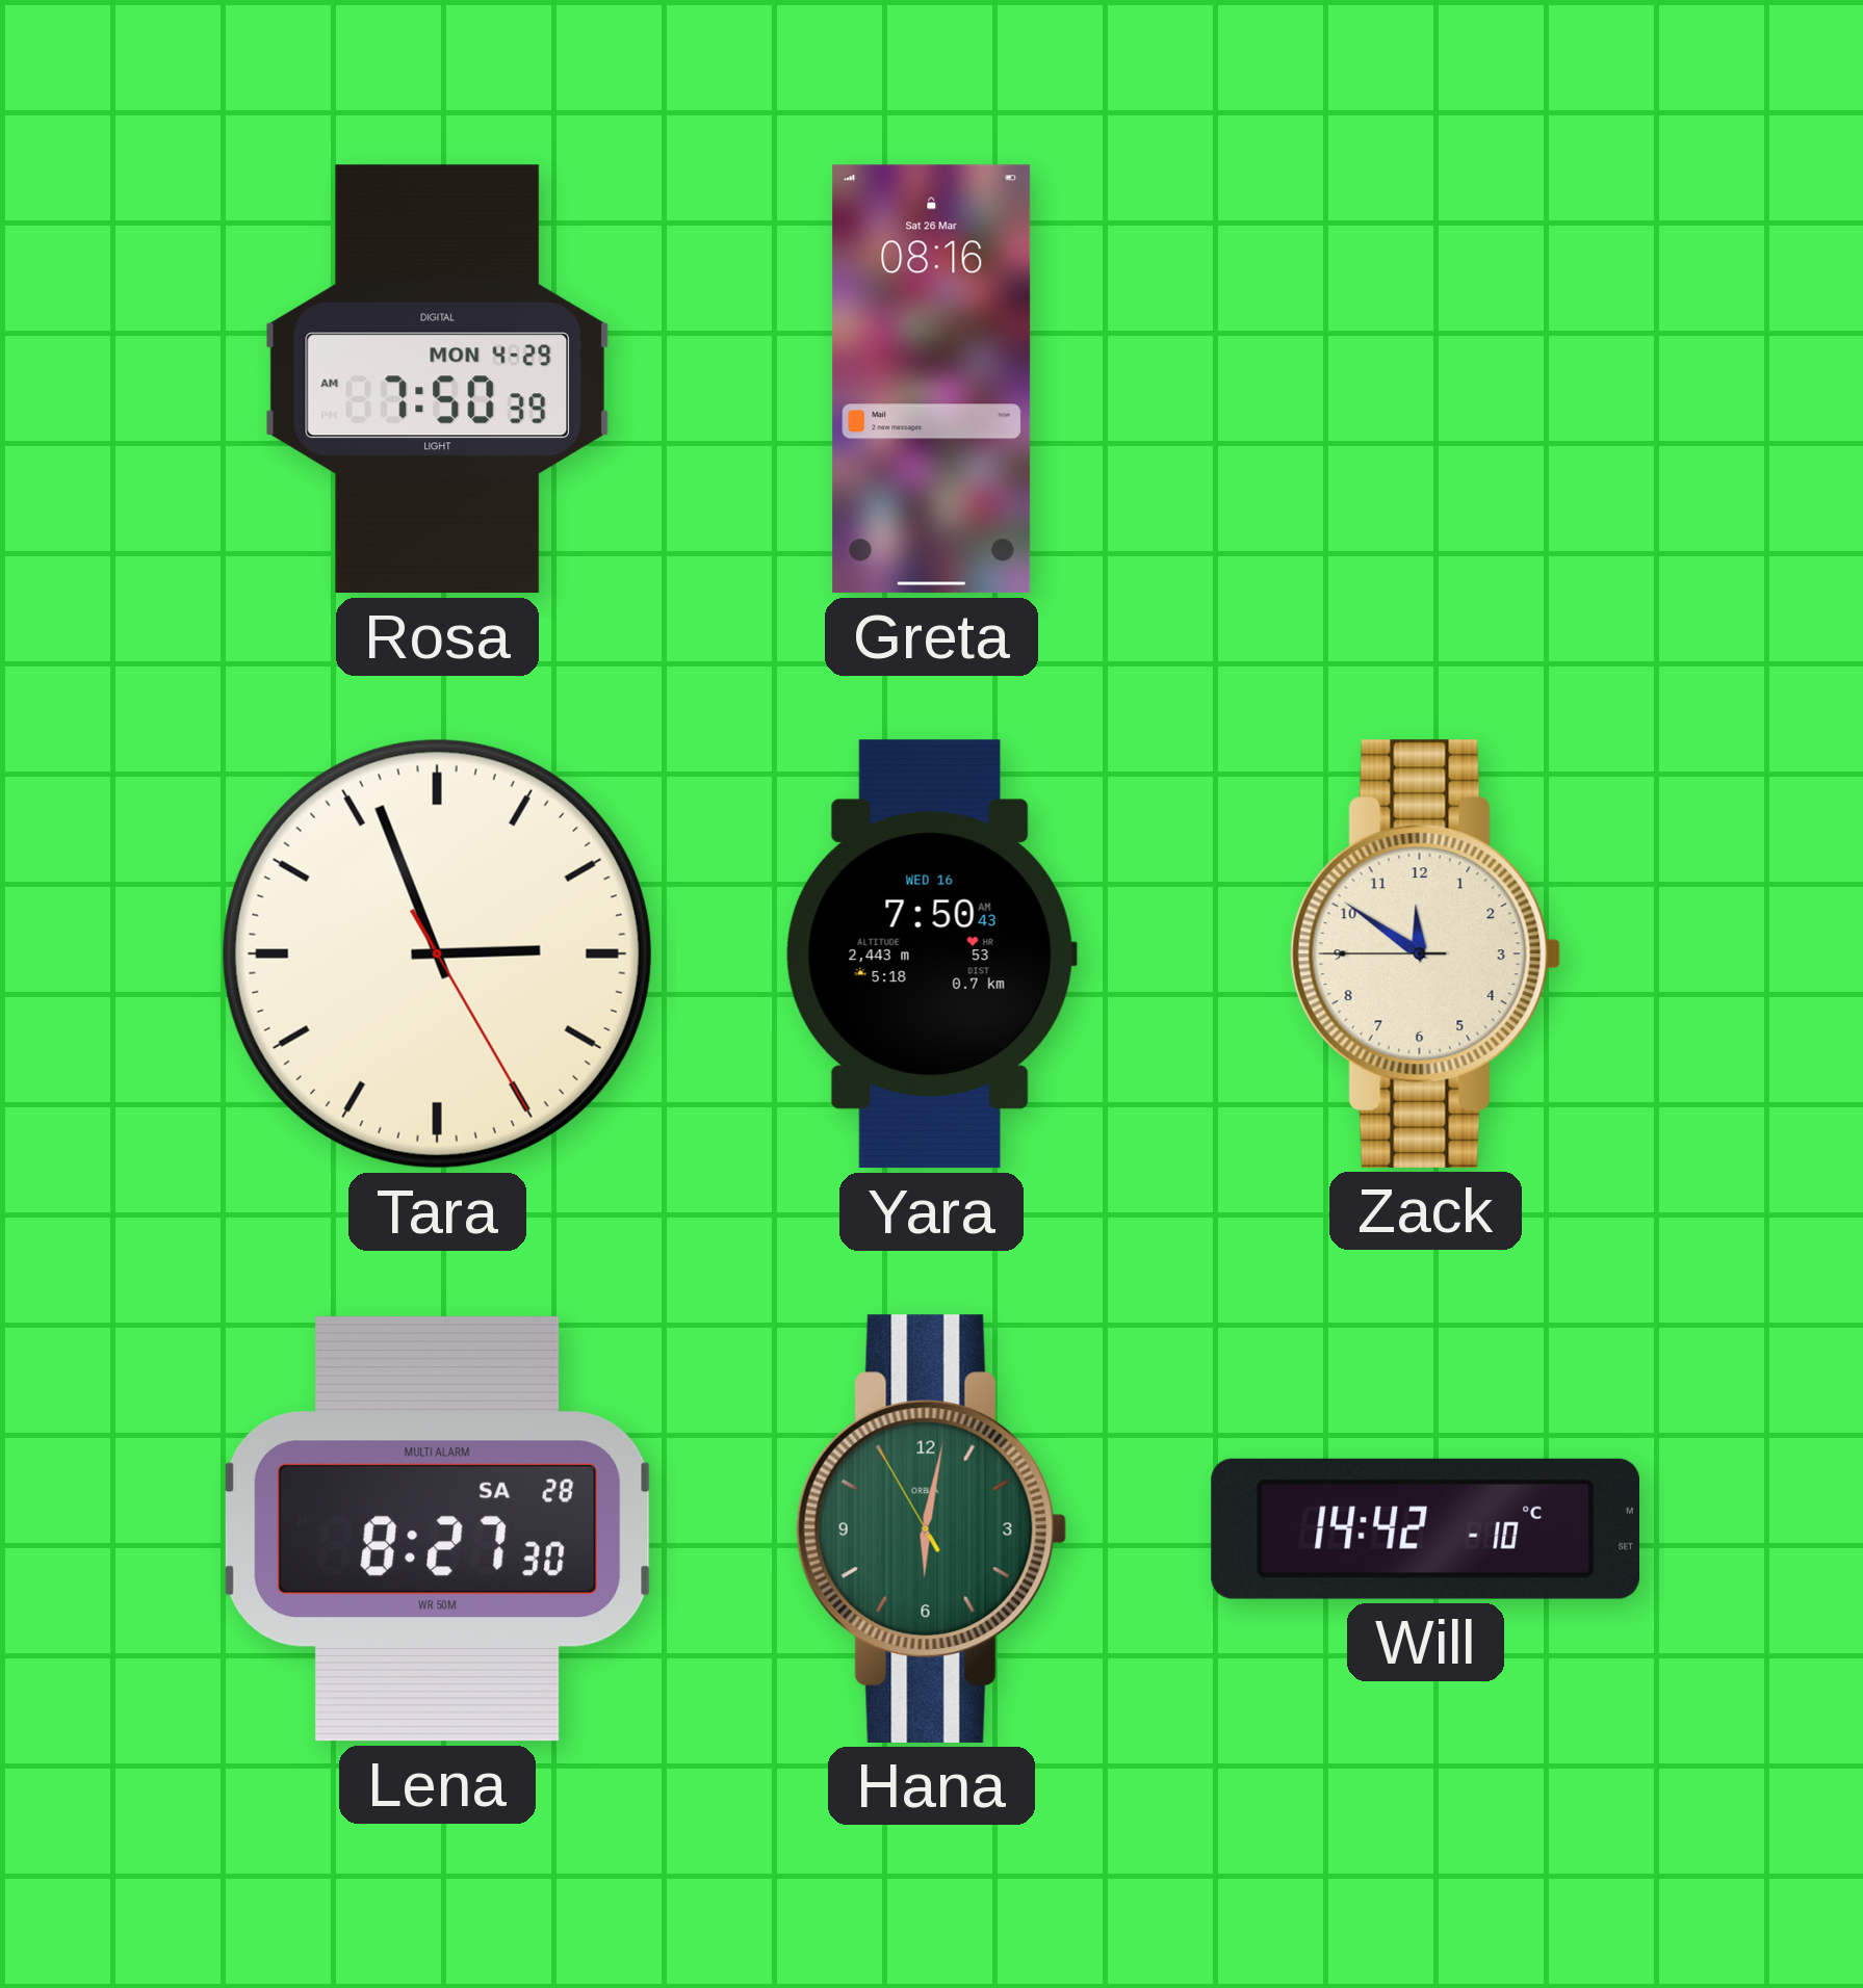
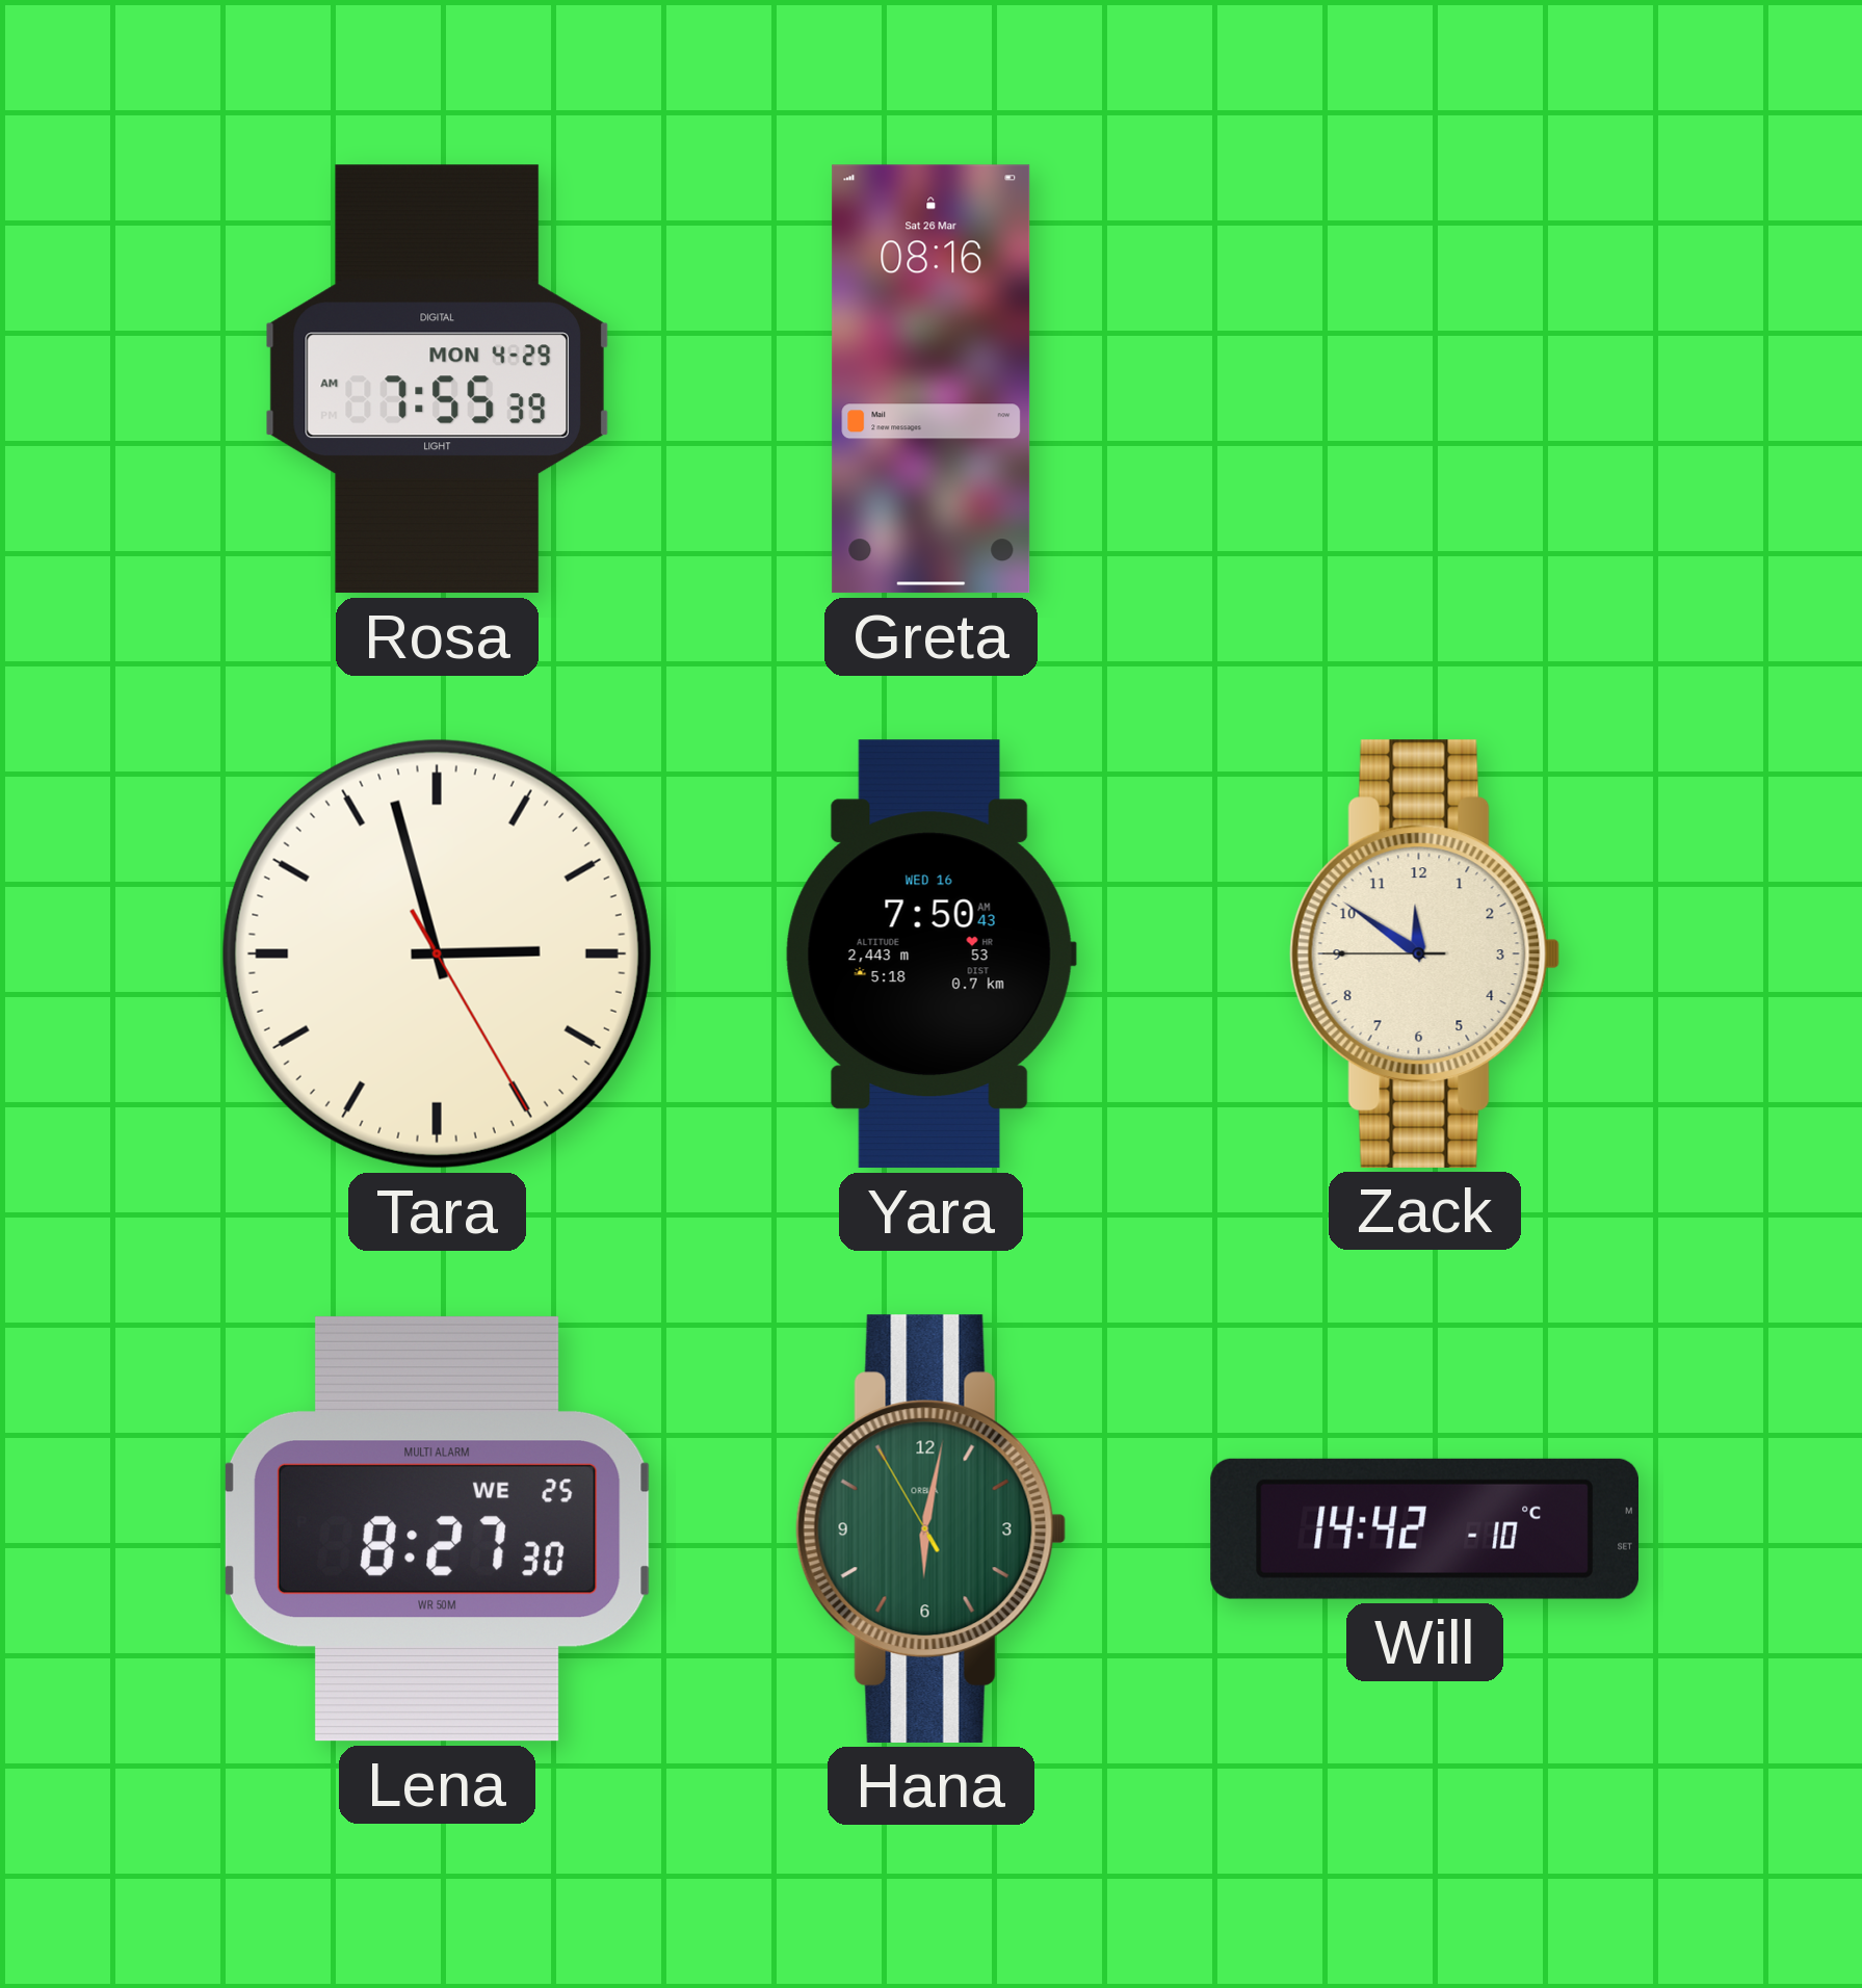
Rosa: 7:50 -> 7:55
Tara: 2:56 -> 2:57
Lena date: SA 28 -> WE 25
